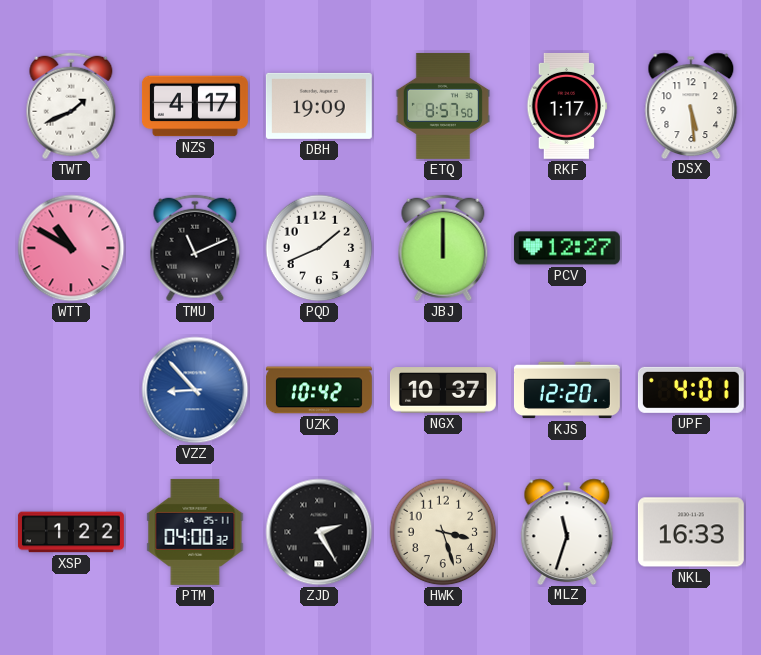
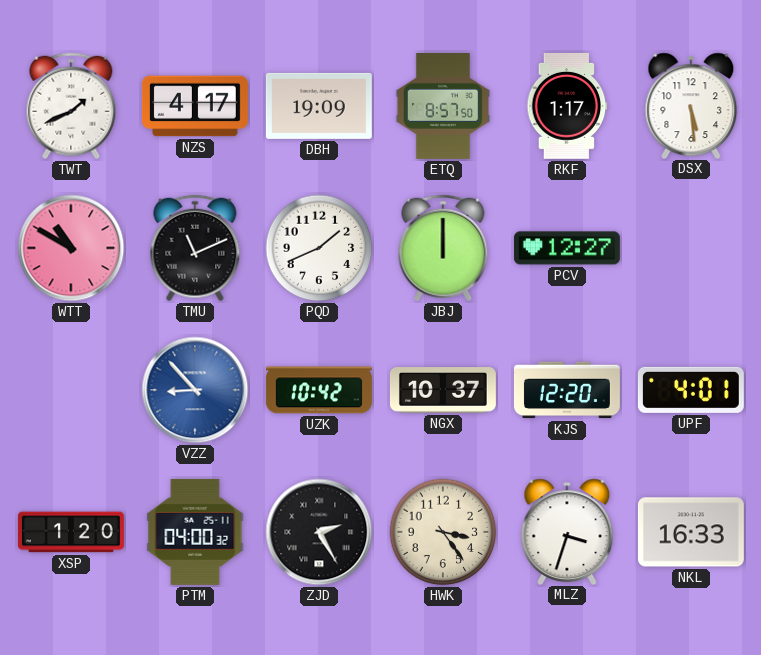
XSP: 1:22 -> 1:20
HWK: 3:27 -> 3:24
MLZ: 11:33 -> 3:33
